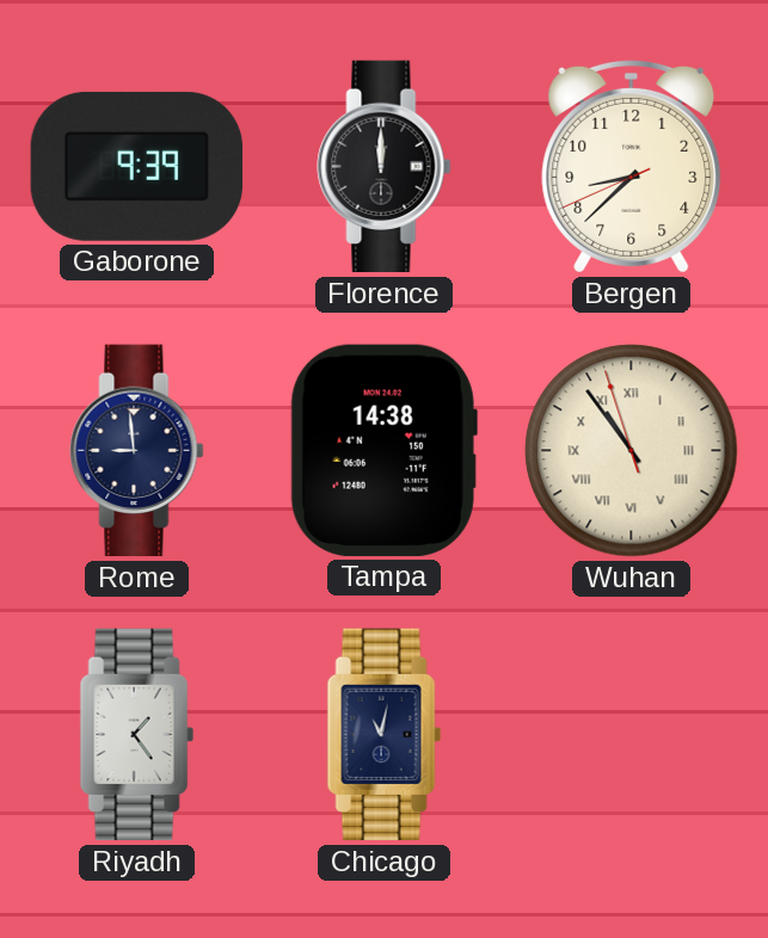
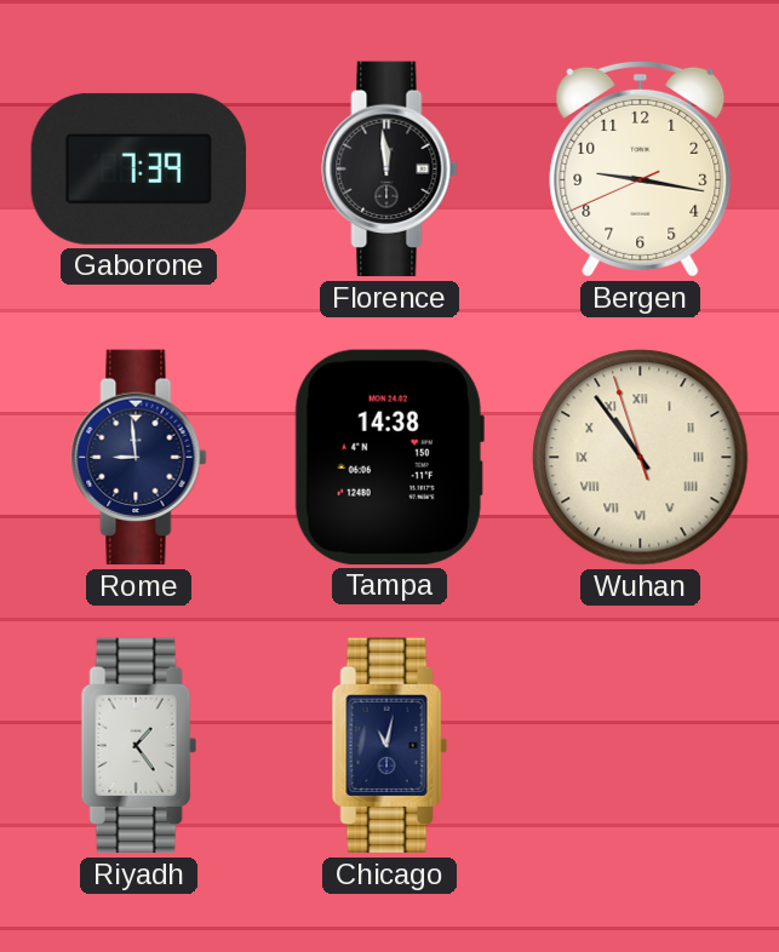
Gaborone: 9:39 -> 7:39
Florence: 12:00 -> 11:59
Bergen: 8:37 -> 9:16
